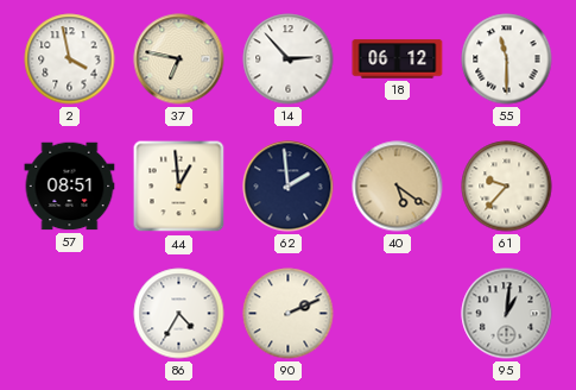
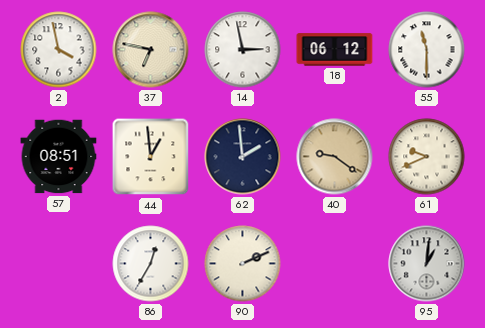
14: 2:53 -> 2:58
40: 5:21 -> 9:21
61: 9:37 -> 9:41
86: 4:35 -> 12:35
